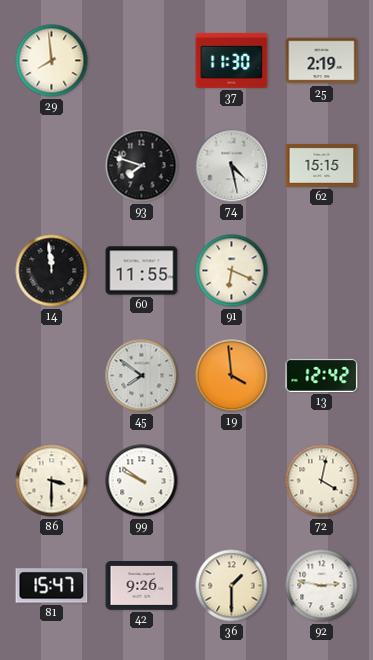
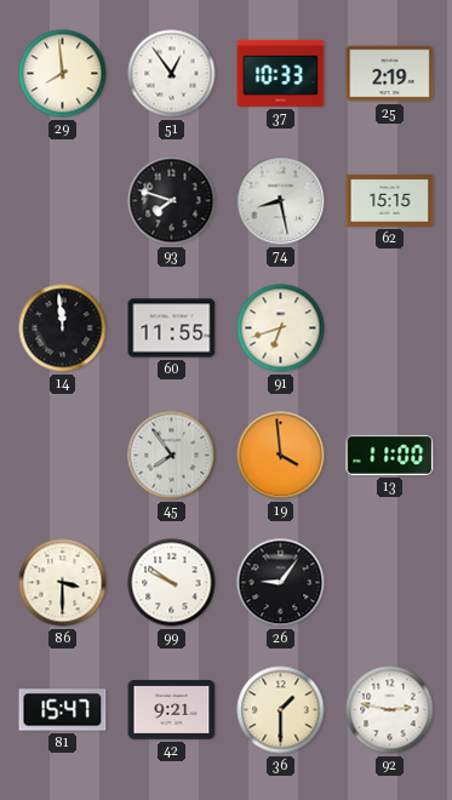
51: none -> 12:54
37: 11:30 -> 10:33
74: 4:28 -> 8:28
91: 6:19 -> 6:42
45: 7:51 -> 7:54
13: 12:42 -> 11:00
26: none -> 9:06
72: 4:02 -> none
42: 9:26 -> 9:21
